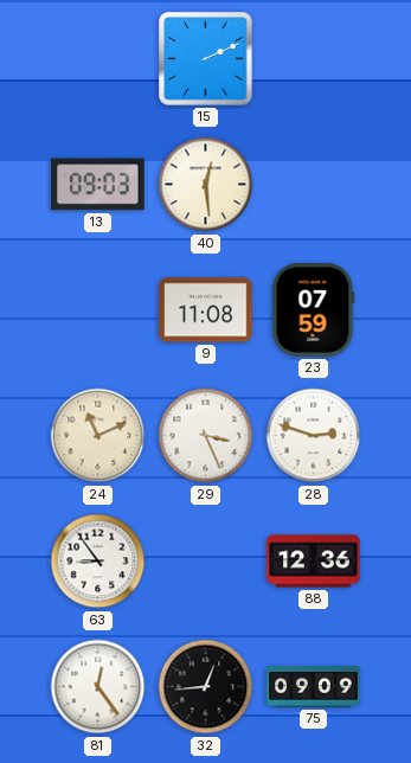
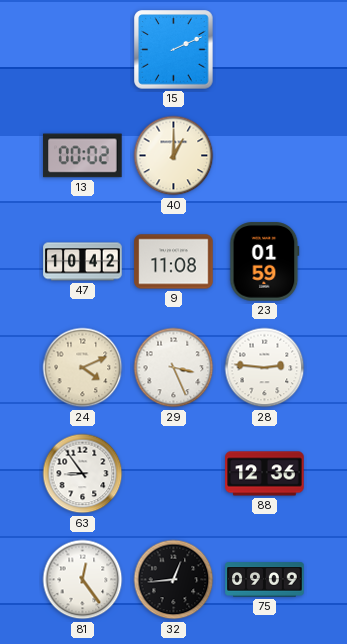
13: 09:03 -> 00:02
40: 12:29 -> 1:00
47: none -> 10:42
23: 07:59 -> 01:59
24: 11:11 -> 4:11
28: 2:48 -> 2:46
